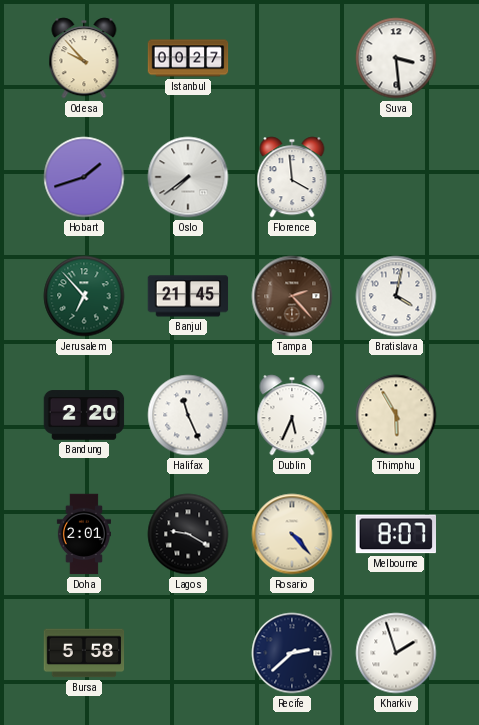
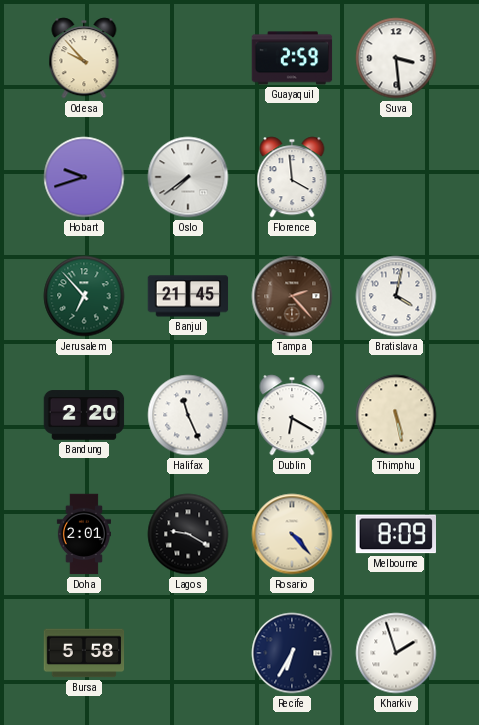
Istanbul: 00:27 -> none
Guayaquil: none -> 2:59
Hobart: 1:42 -> 9:42
Dublin: 5:34 -> 6:20
Thimphu: 5:55 -> 5:28
Melbourne: 8:07 -> 8:09
Recife: 2:38 -> 6:35
